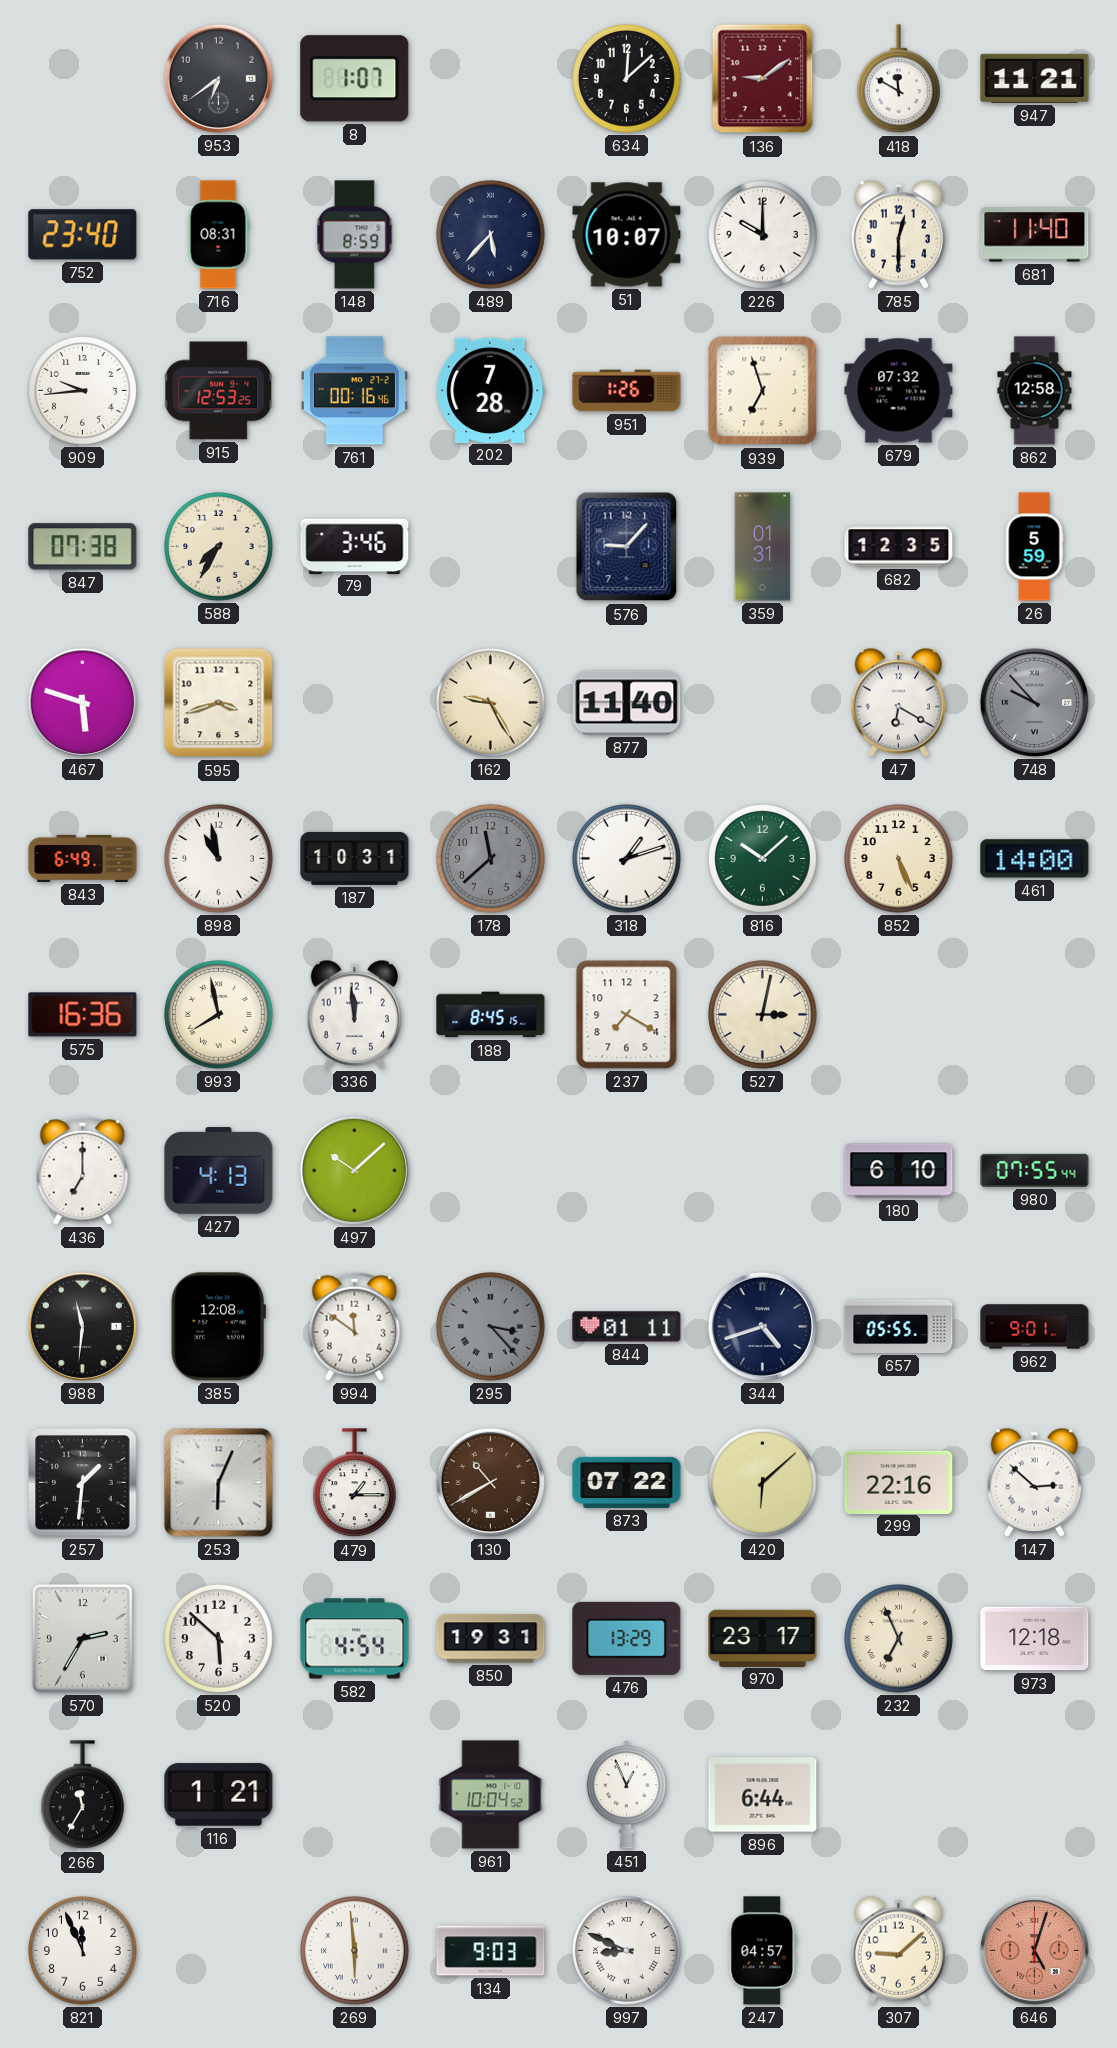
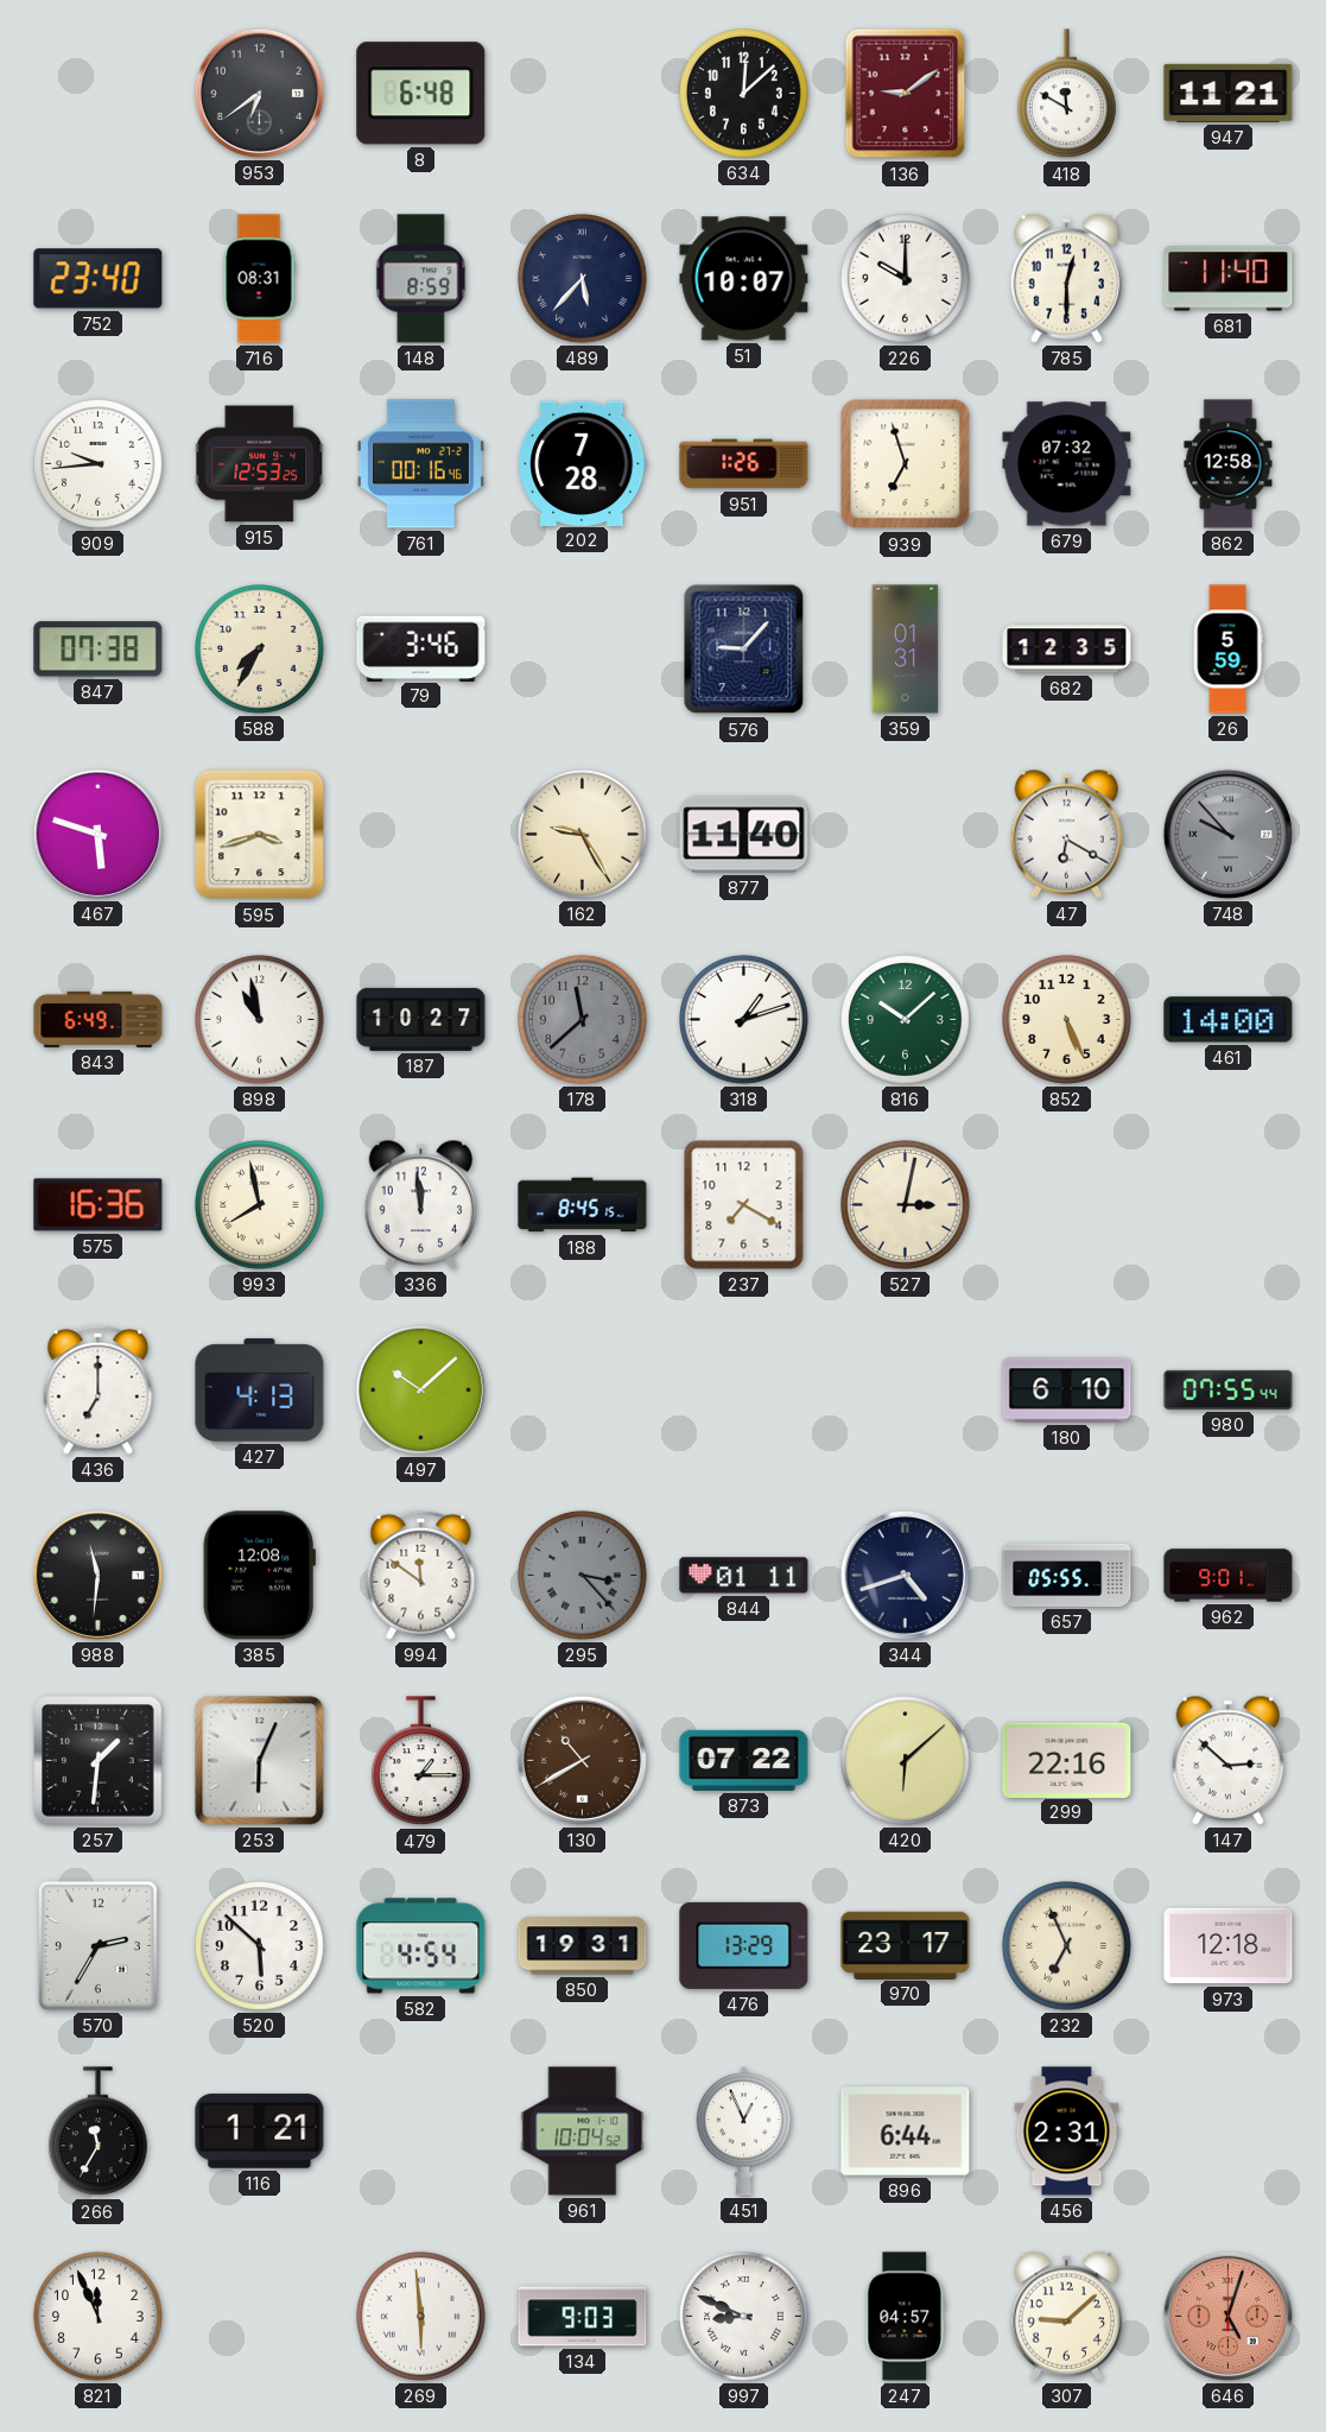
8: 1:07 -> 6:48
187: 10:31 -> 10:27
456: none -> 2:31
